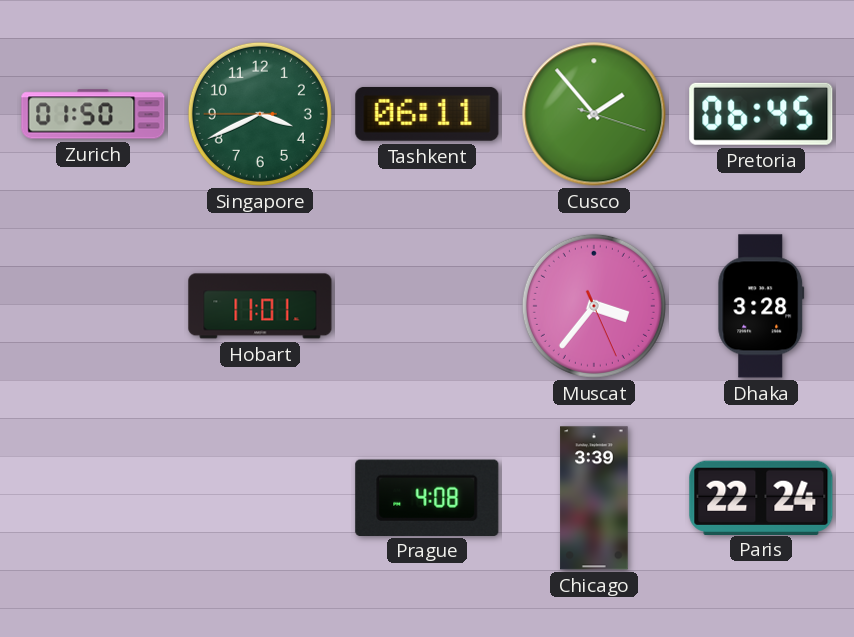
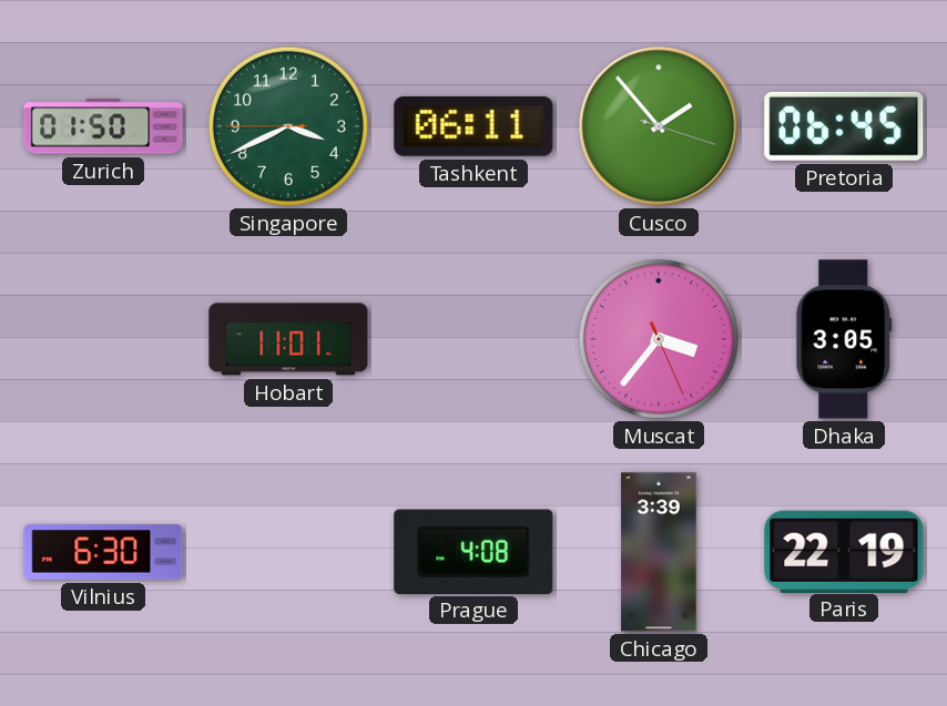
Dhaka: 3:28 -> 3:05
Vilnius: none -> 6:30
Paris: 22:24 -> 22:19
